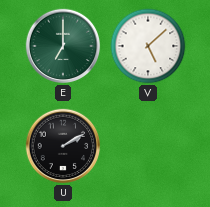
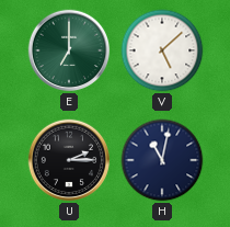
U: 2:10 -> 2:15
H: none -> 11:02
